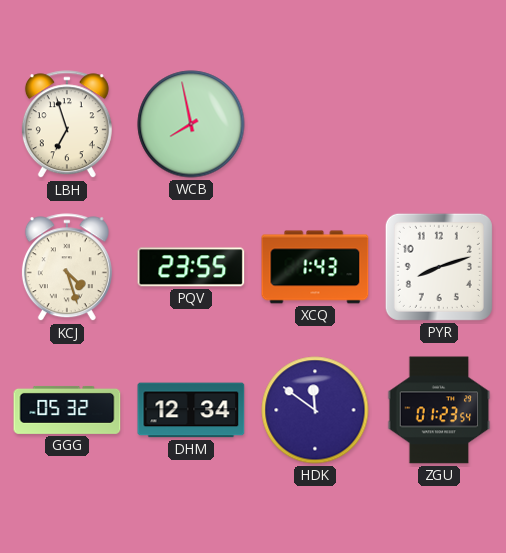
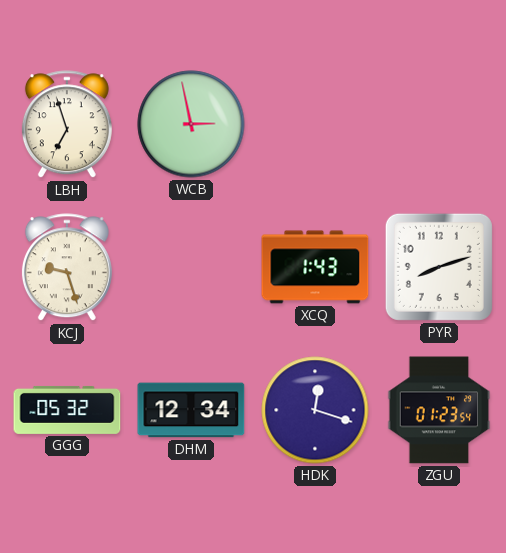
WCB: 7:58 -> 2:58
KCJ: 4:27 -> 9:27
PQV: 23:55 -> none
HDK: 11:51 -> 12:18
